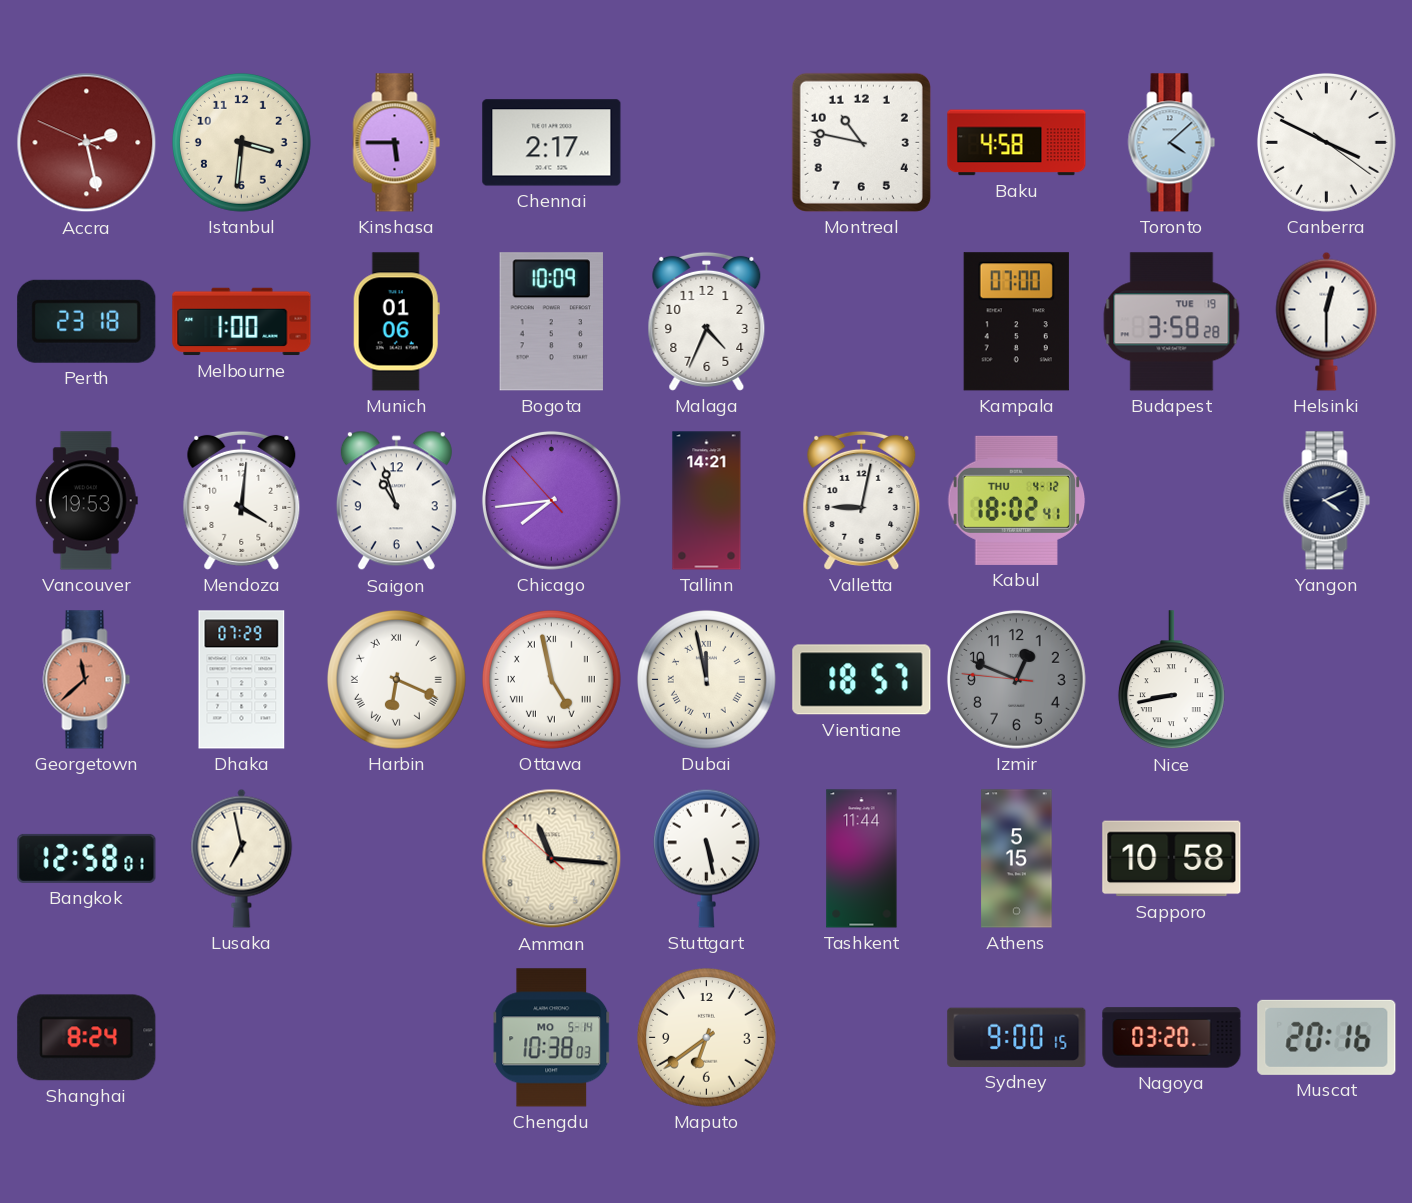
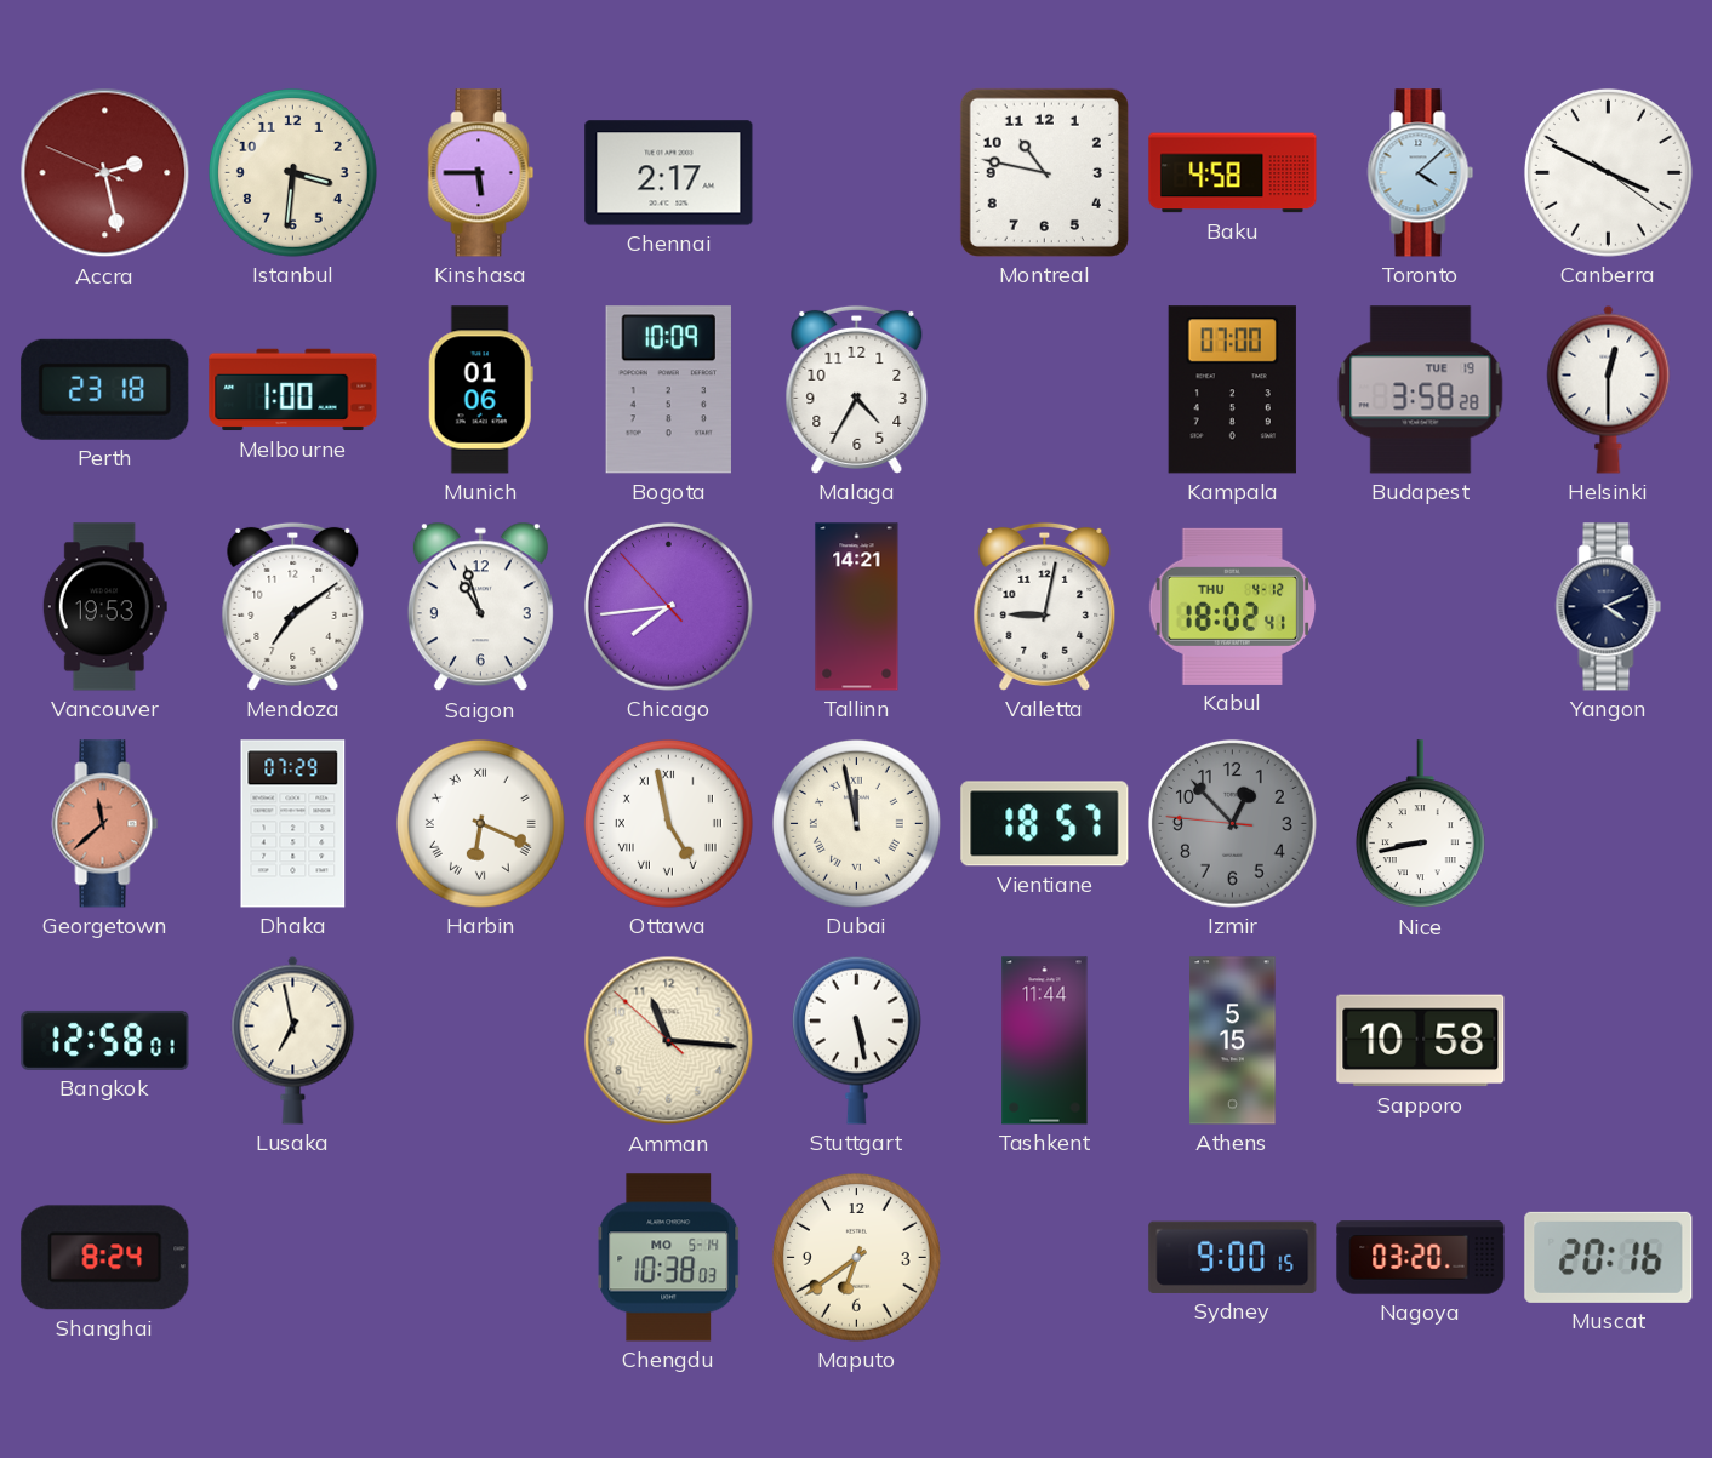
Malaga: 4:34 -> 4:35
Mendoza: 4:01 -> 7:09
Izmir: 12:48 -> 12:52
